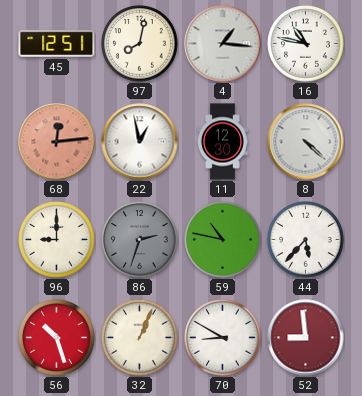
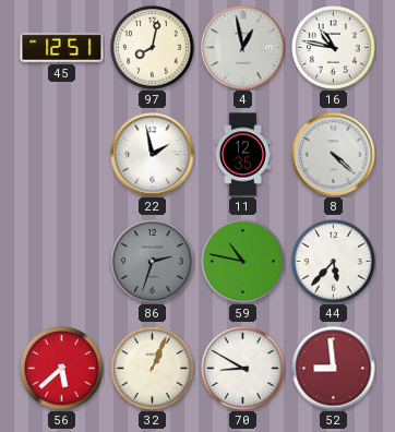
4: 1:16 -> 12:58
68: 12:14 -> none
22: 12:58 -> 1:58
11: 12:30 -> 12:35
96: 9:00 -> none
56: 10:27 -> 5:38
